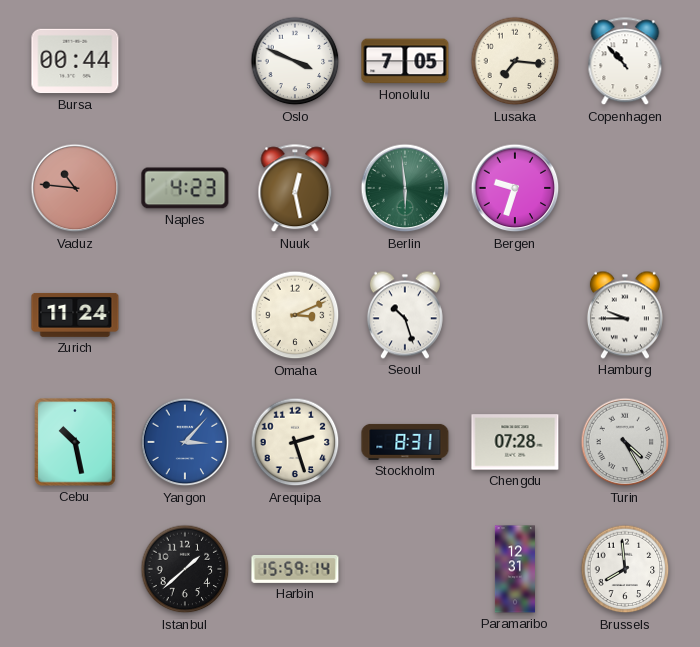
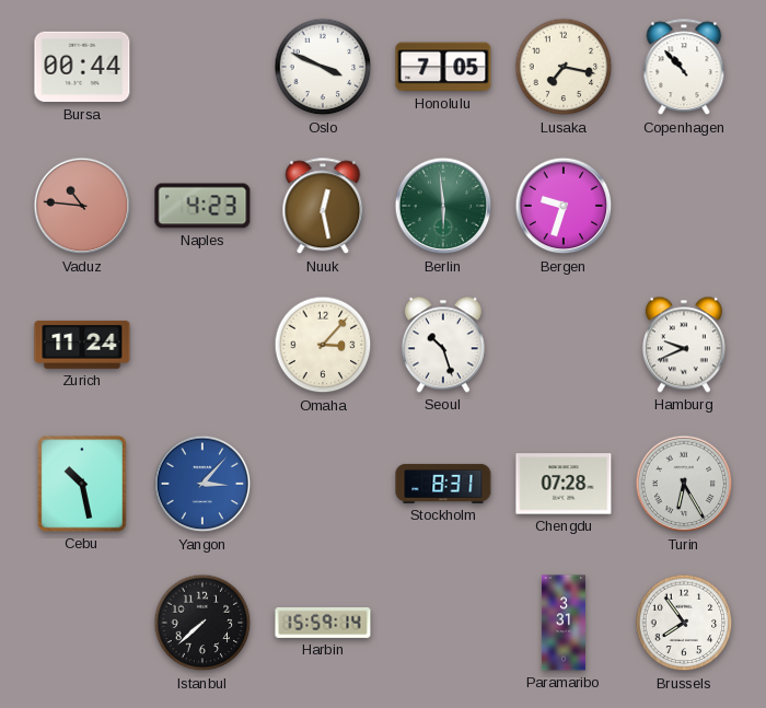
Lusaka: 7:16 -> 7:17
Omaha: 3:11 -> 3:07
Hamburg: 9:45 -> 9:41
Arequipa: 2:27 -> none
Turin: 4:25 -> 6:25
Istanbul: 1:38 -> 7:38
Paramaribo: 12:31 -> 3:31
Brussels: 7:59 -> 7:54
